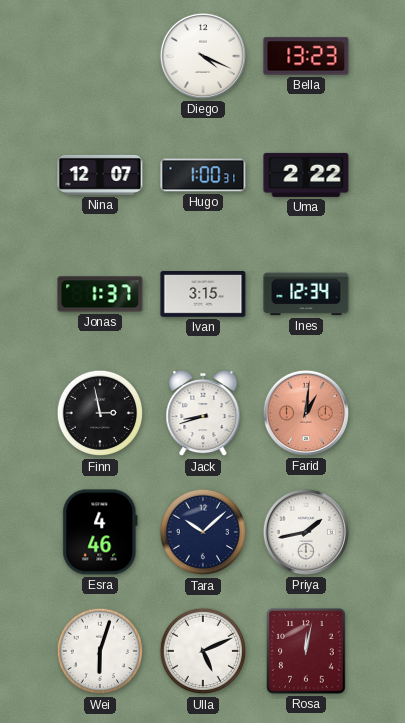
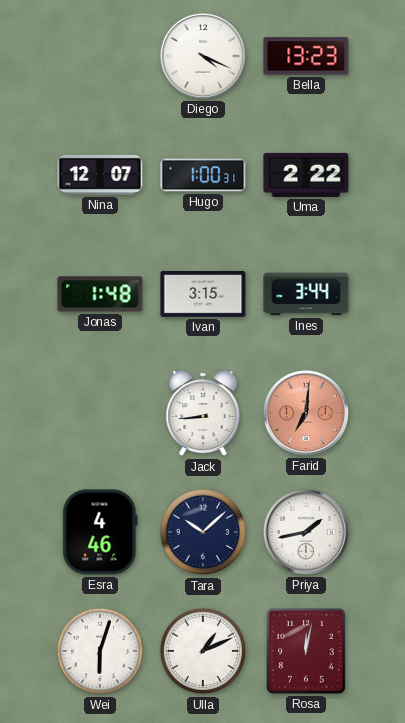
Jonas: 1:37 -> 1:48
Ines: 12:34 -> 3:44
Finn: 2:58 -> none
Jack: 8:42 -> 8:44
Farid: 1:01 -> 7:01
Ulla: 5:11 -> 1:11
